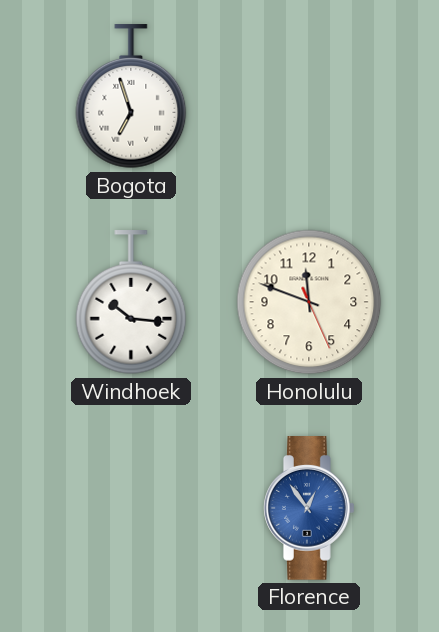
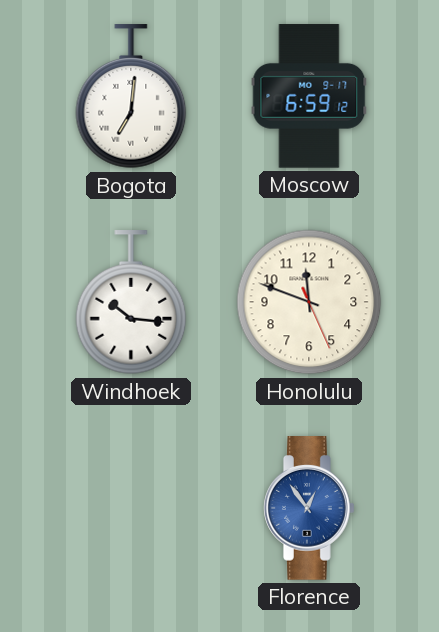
Bogota: 6:57 -> 7:01
Moscow: none -> 6:59
